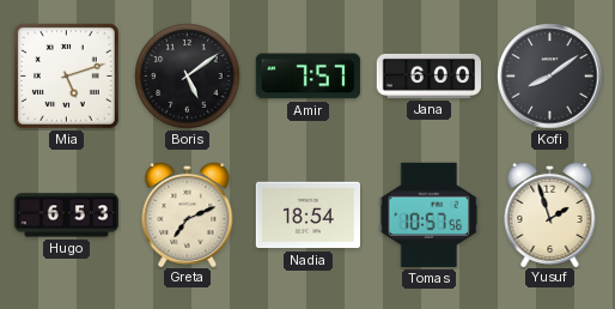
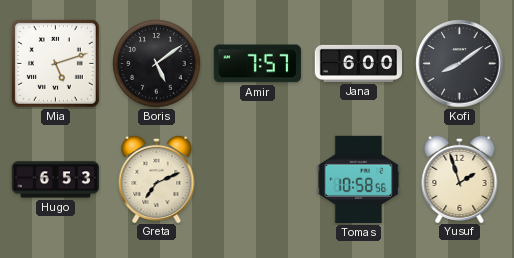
Nadia: 18:54 -> none
Tomas: 10:57 -> 10:58
